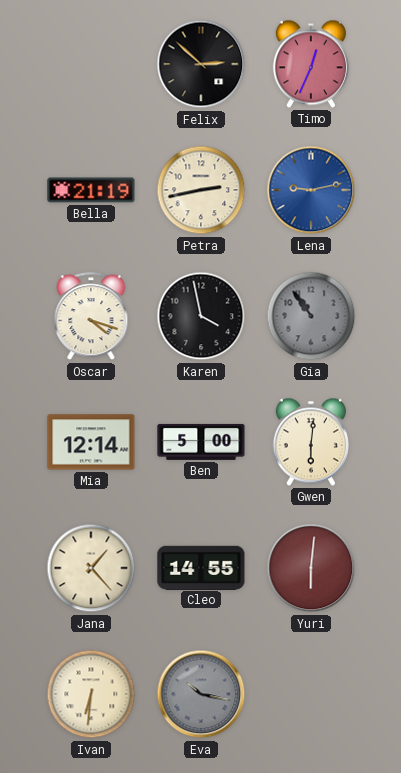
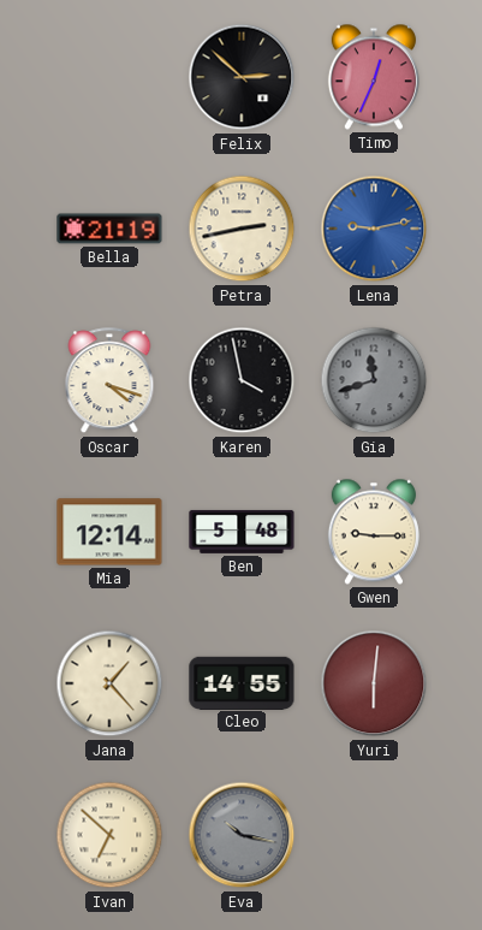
Gia: 10:54 -> 11:42
Ben: 5:00 -> 5:48
Gwen: 6:01 -> 9:15
Ivan: 6:31 -> 6:52
